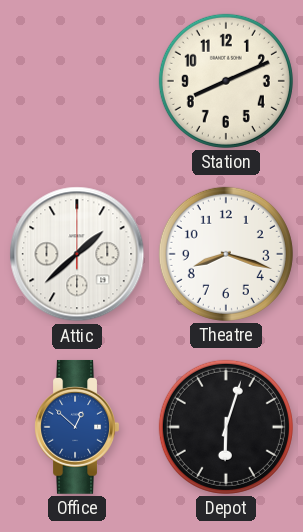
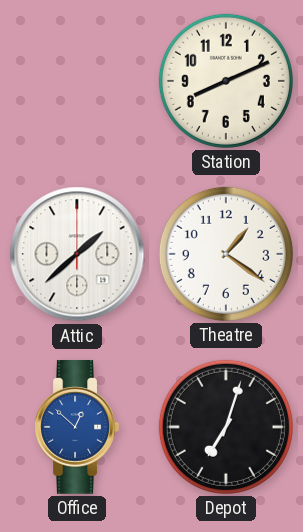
Theatre: 8:18 -> 1:21
Depot: 6:03 -> 7:03
